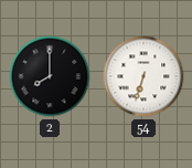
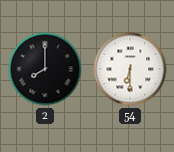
54: 6:33 -> 6:30
